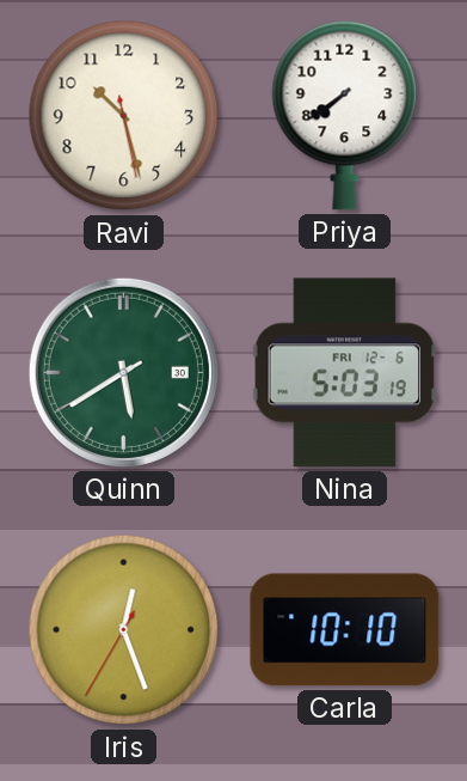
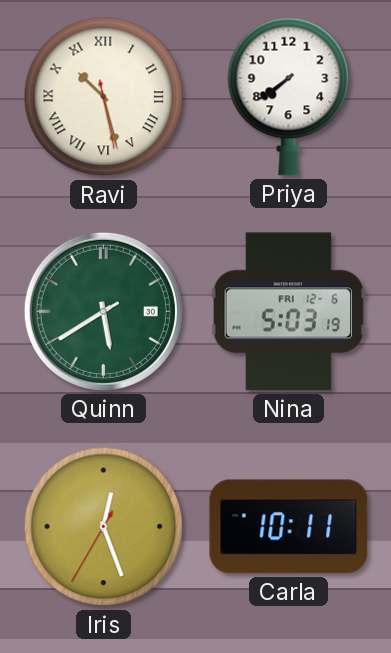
Ravi numerals: Arabic -> Roman
Carla: 10:10 -> 10:11
